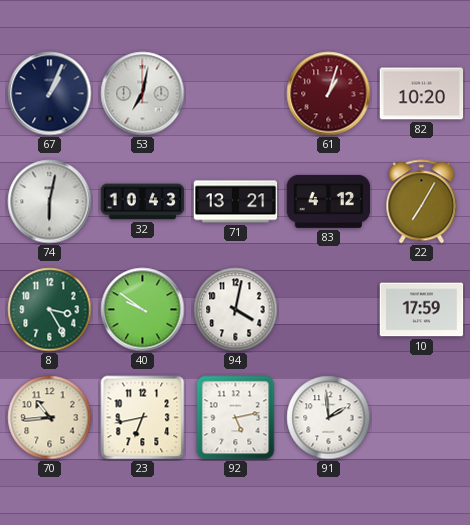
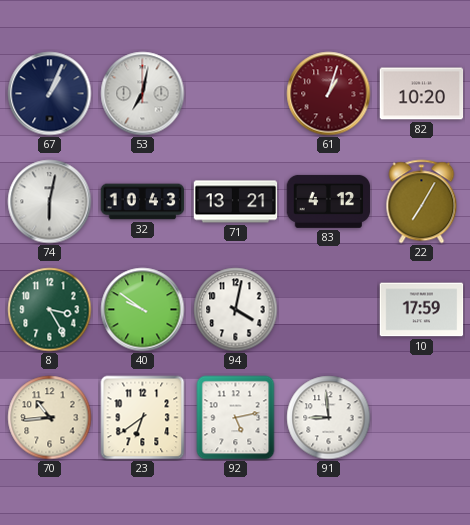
23: 6:43 -> 6:39
91: 1:59 -> 8:59
